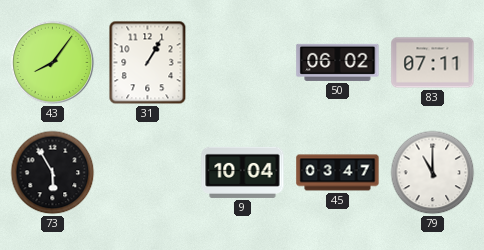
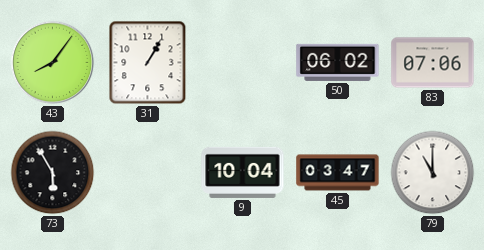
83: 07:11 -> 07:06
